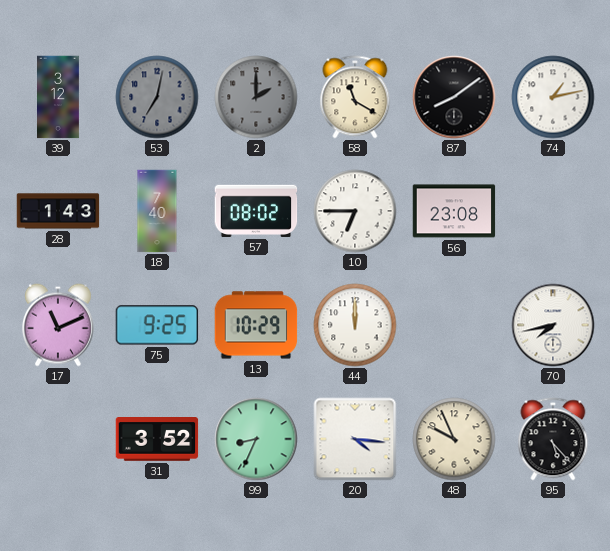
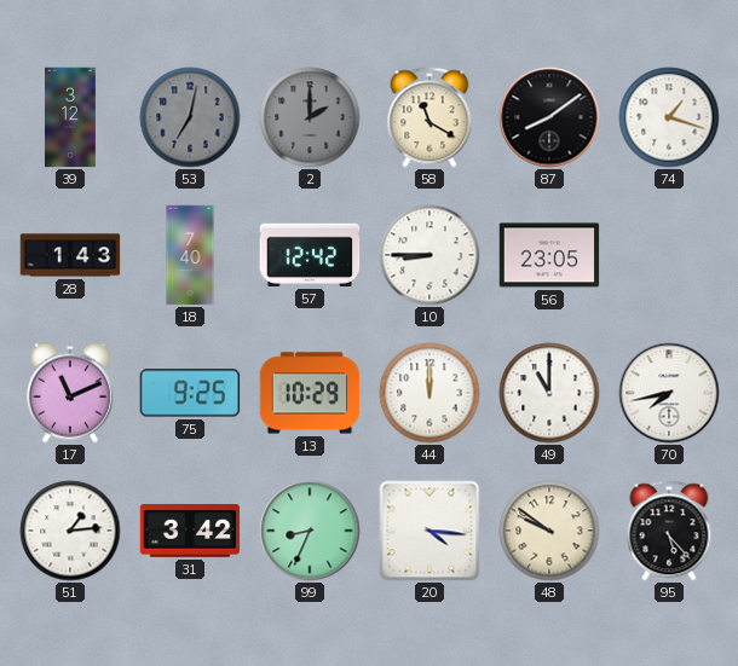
74: 1:13 -> 1:18
57: 08:02 -> 12:42
10: 6:45 -> 8:45
56: 23:08 -> 23:05
49: none -> 11:00
51: none -> 1:14
31: 3:52 -> 3:42
48: 9:56 -> 9:51
